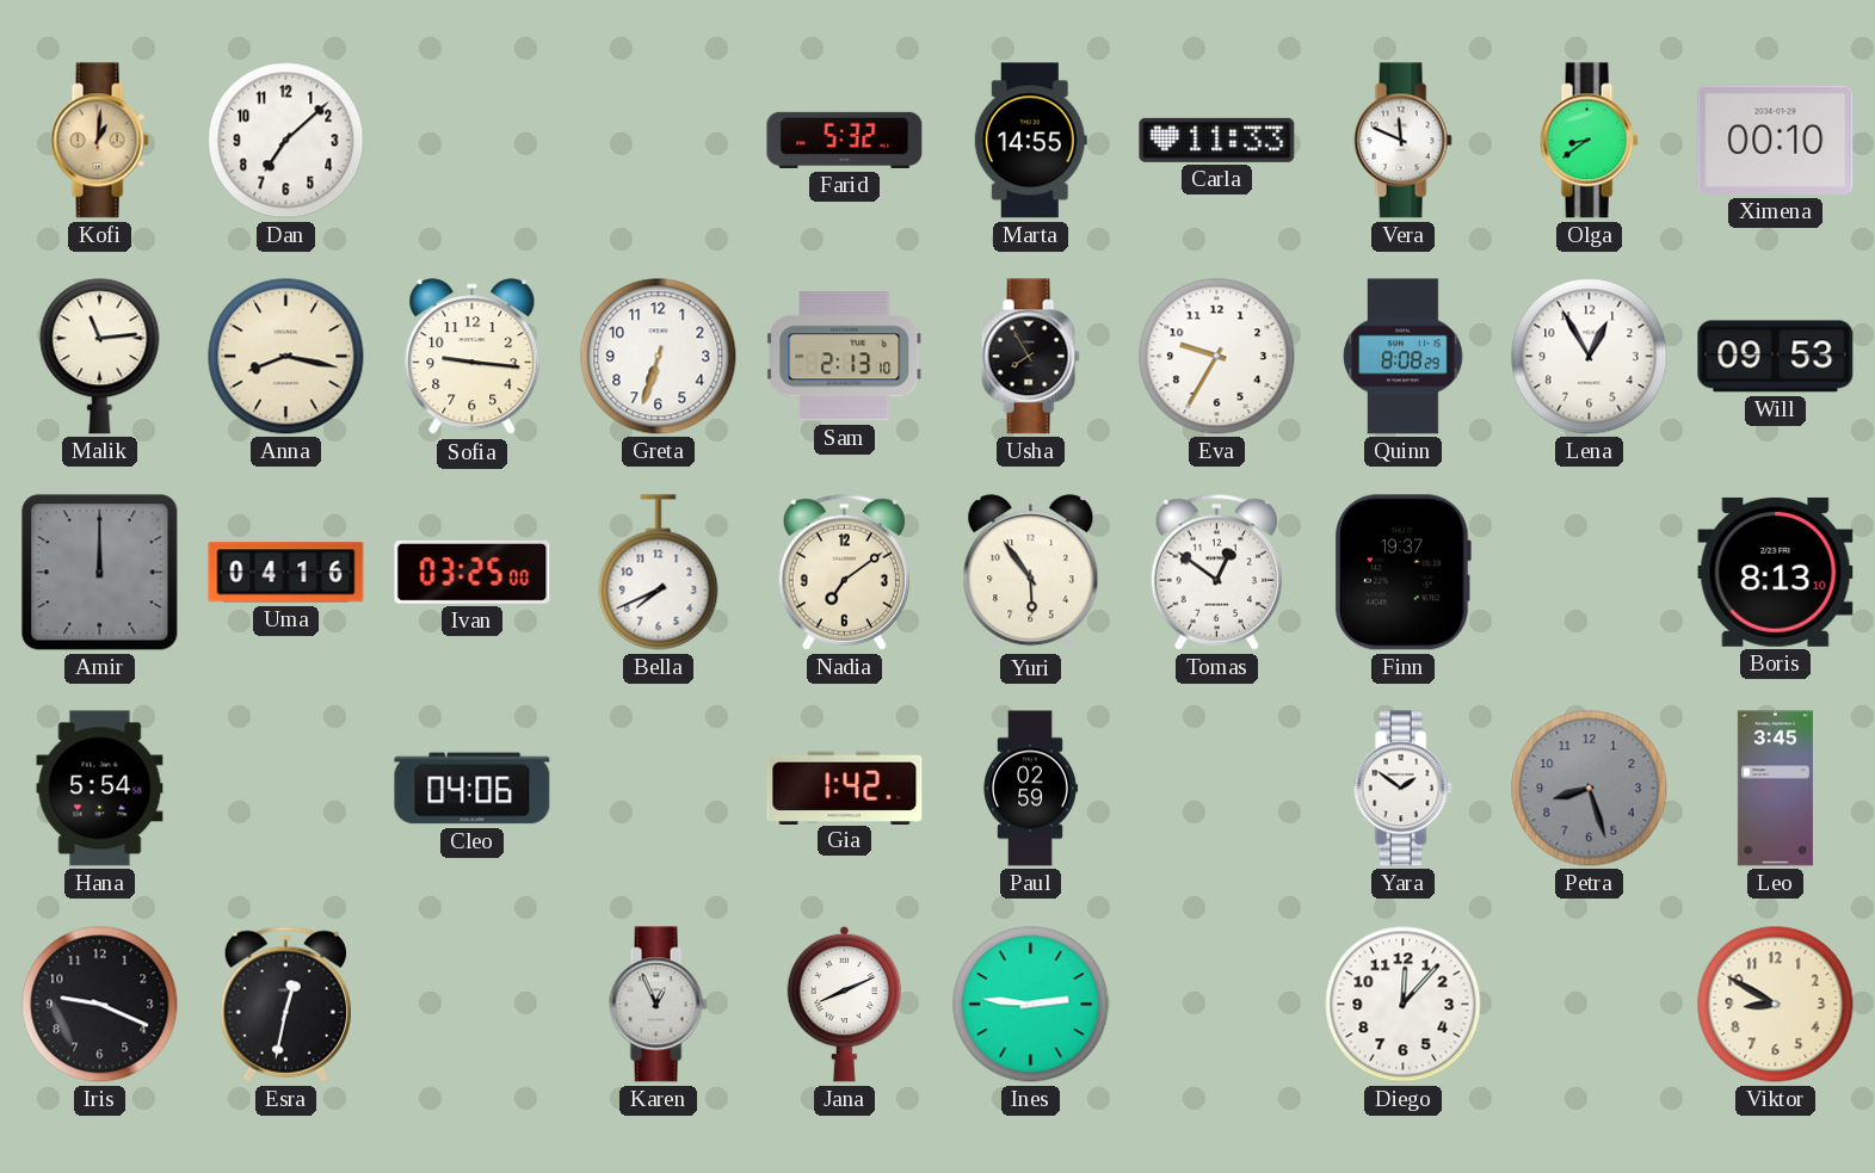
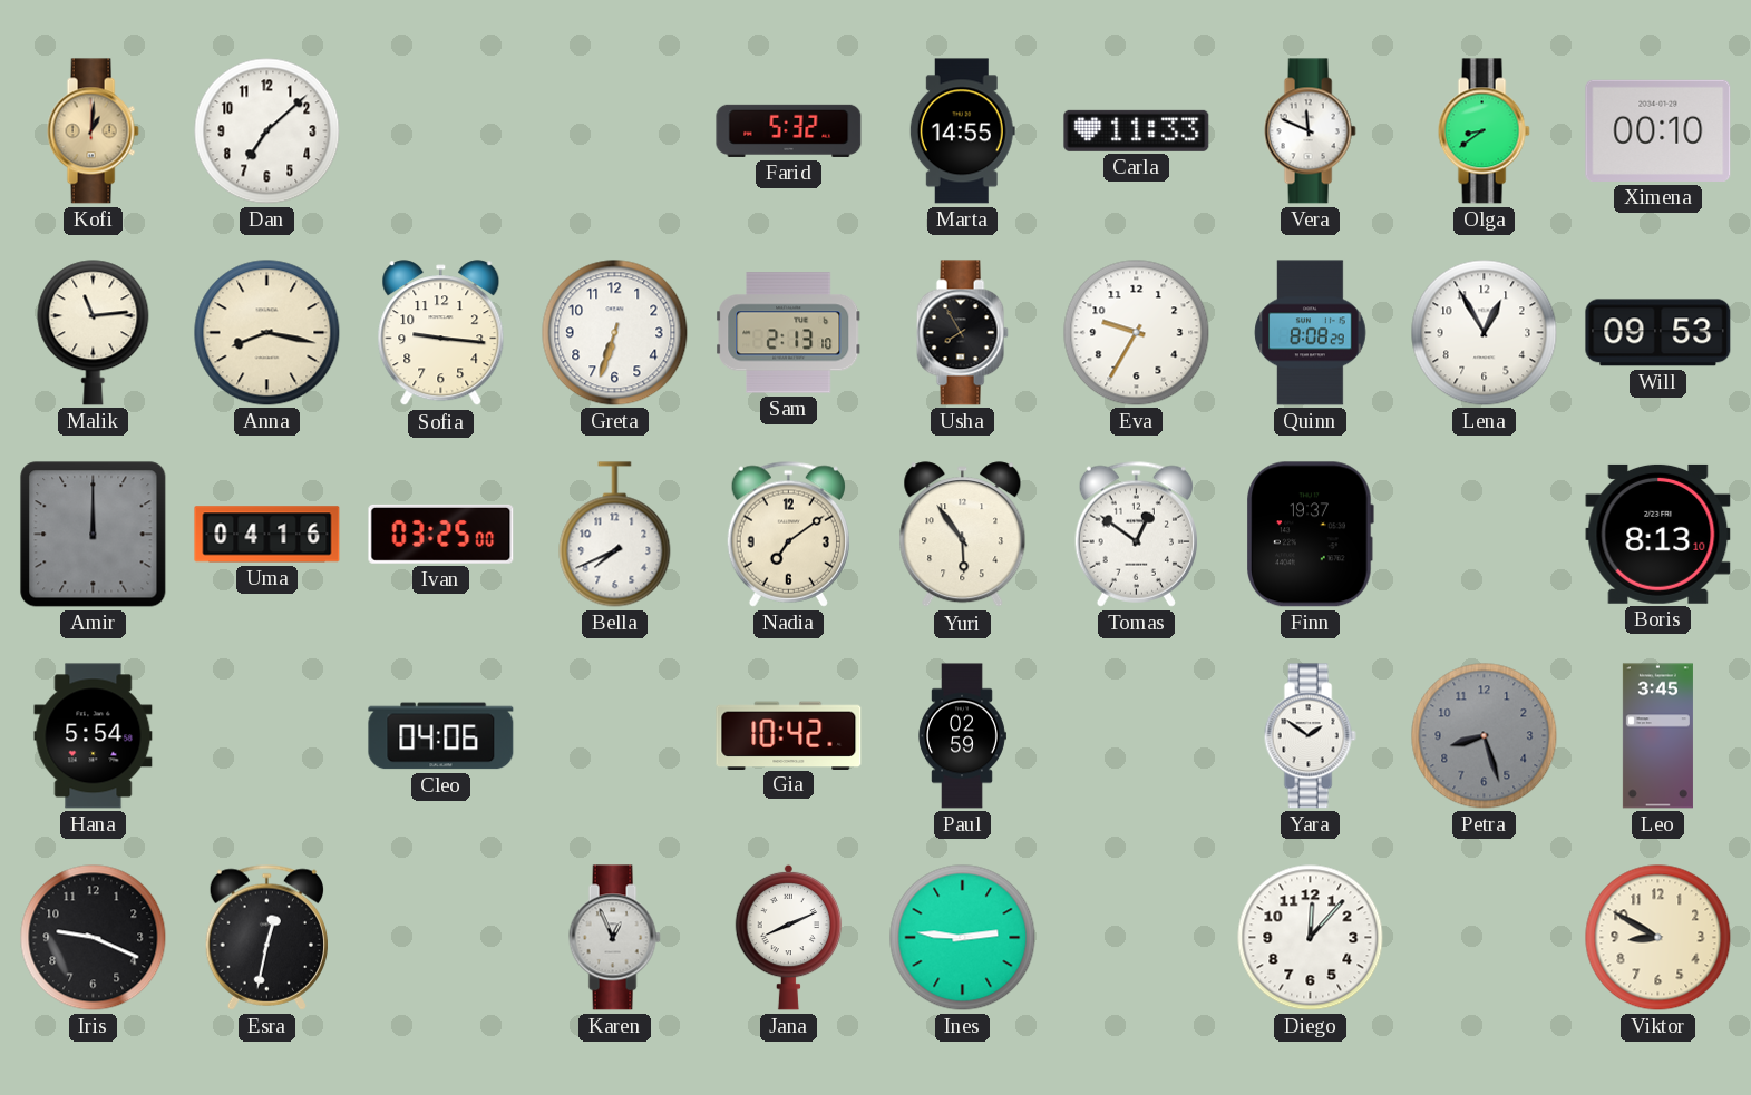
Gia: 1:42 -> 10:42
